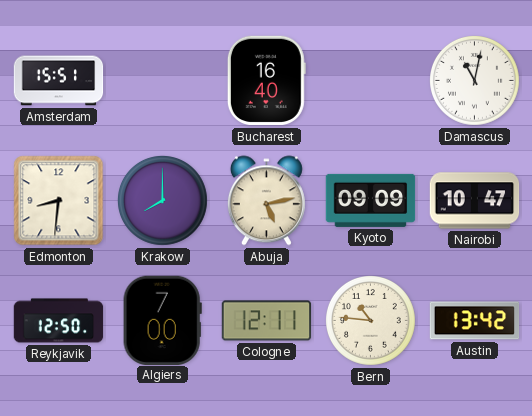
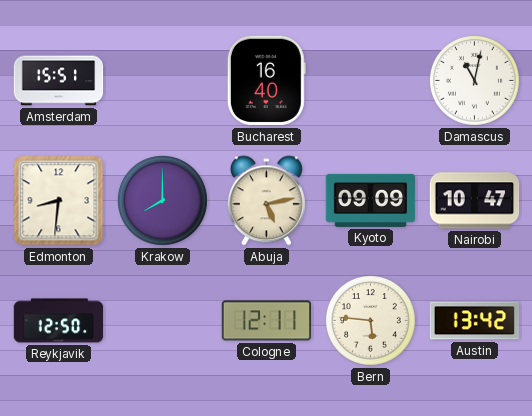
Algiers: 7:00 -> none
Bern: 10:46 -> 5:46
